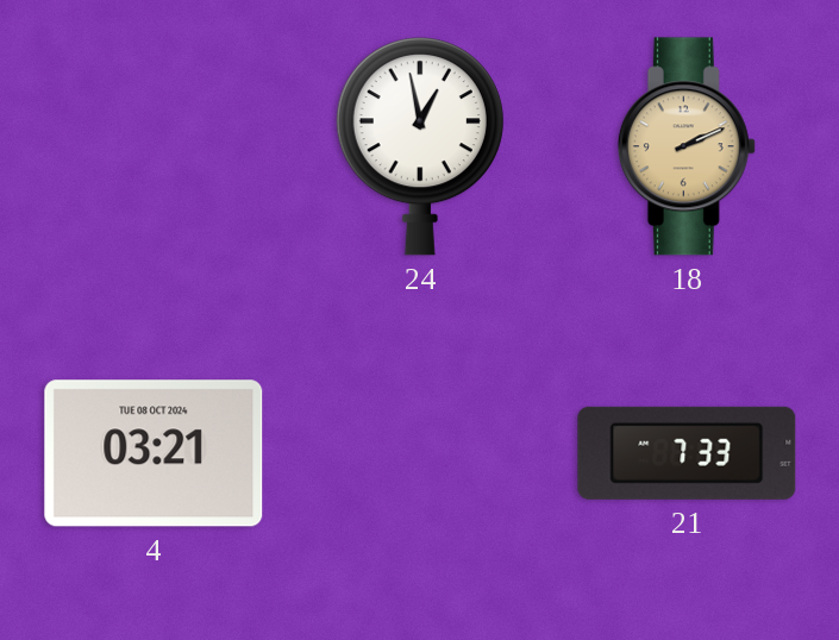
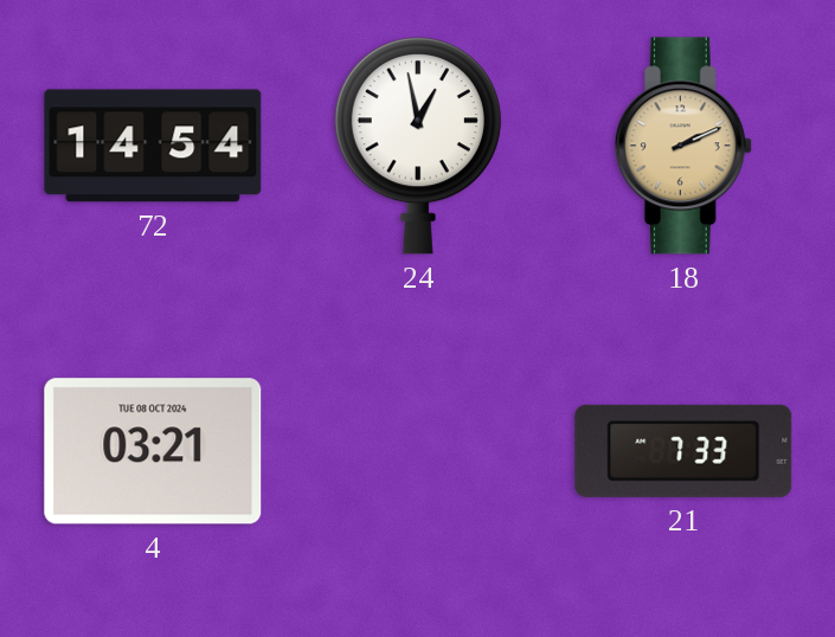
72: none -> 14:54
